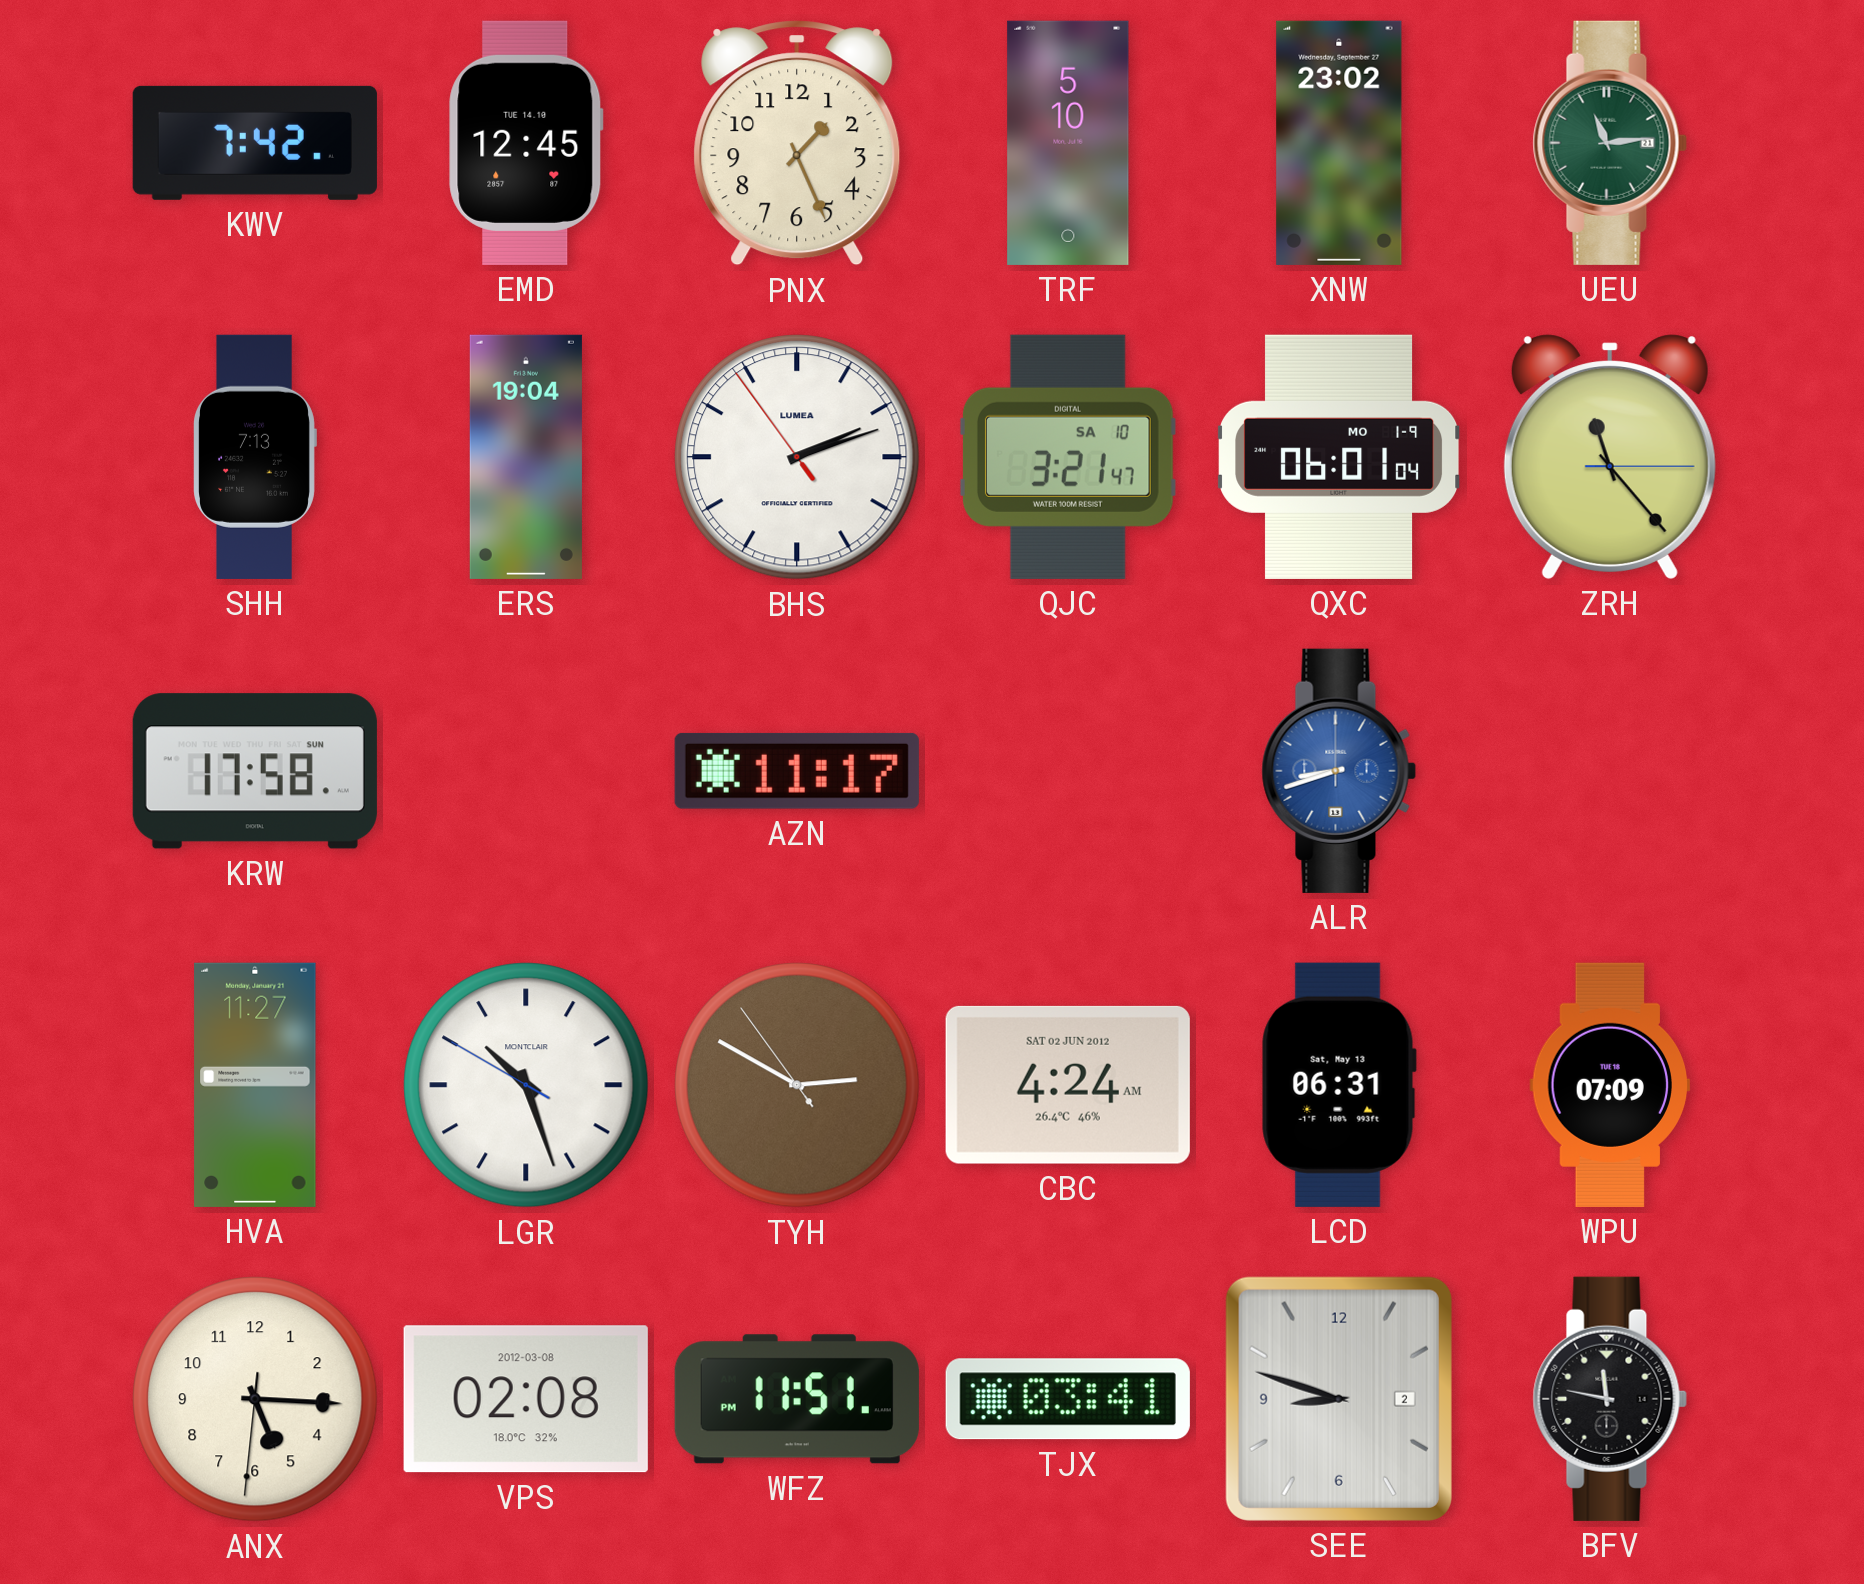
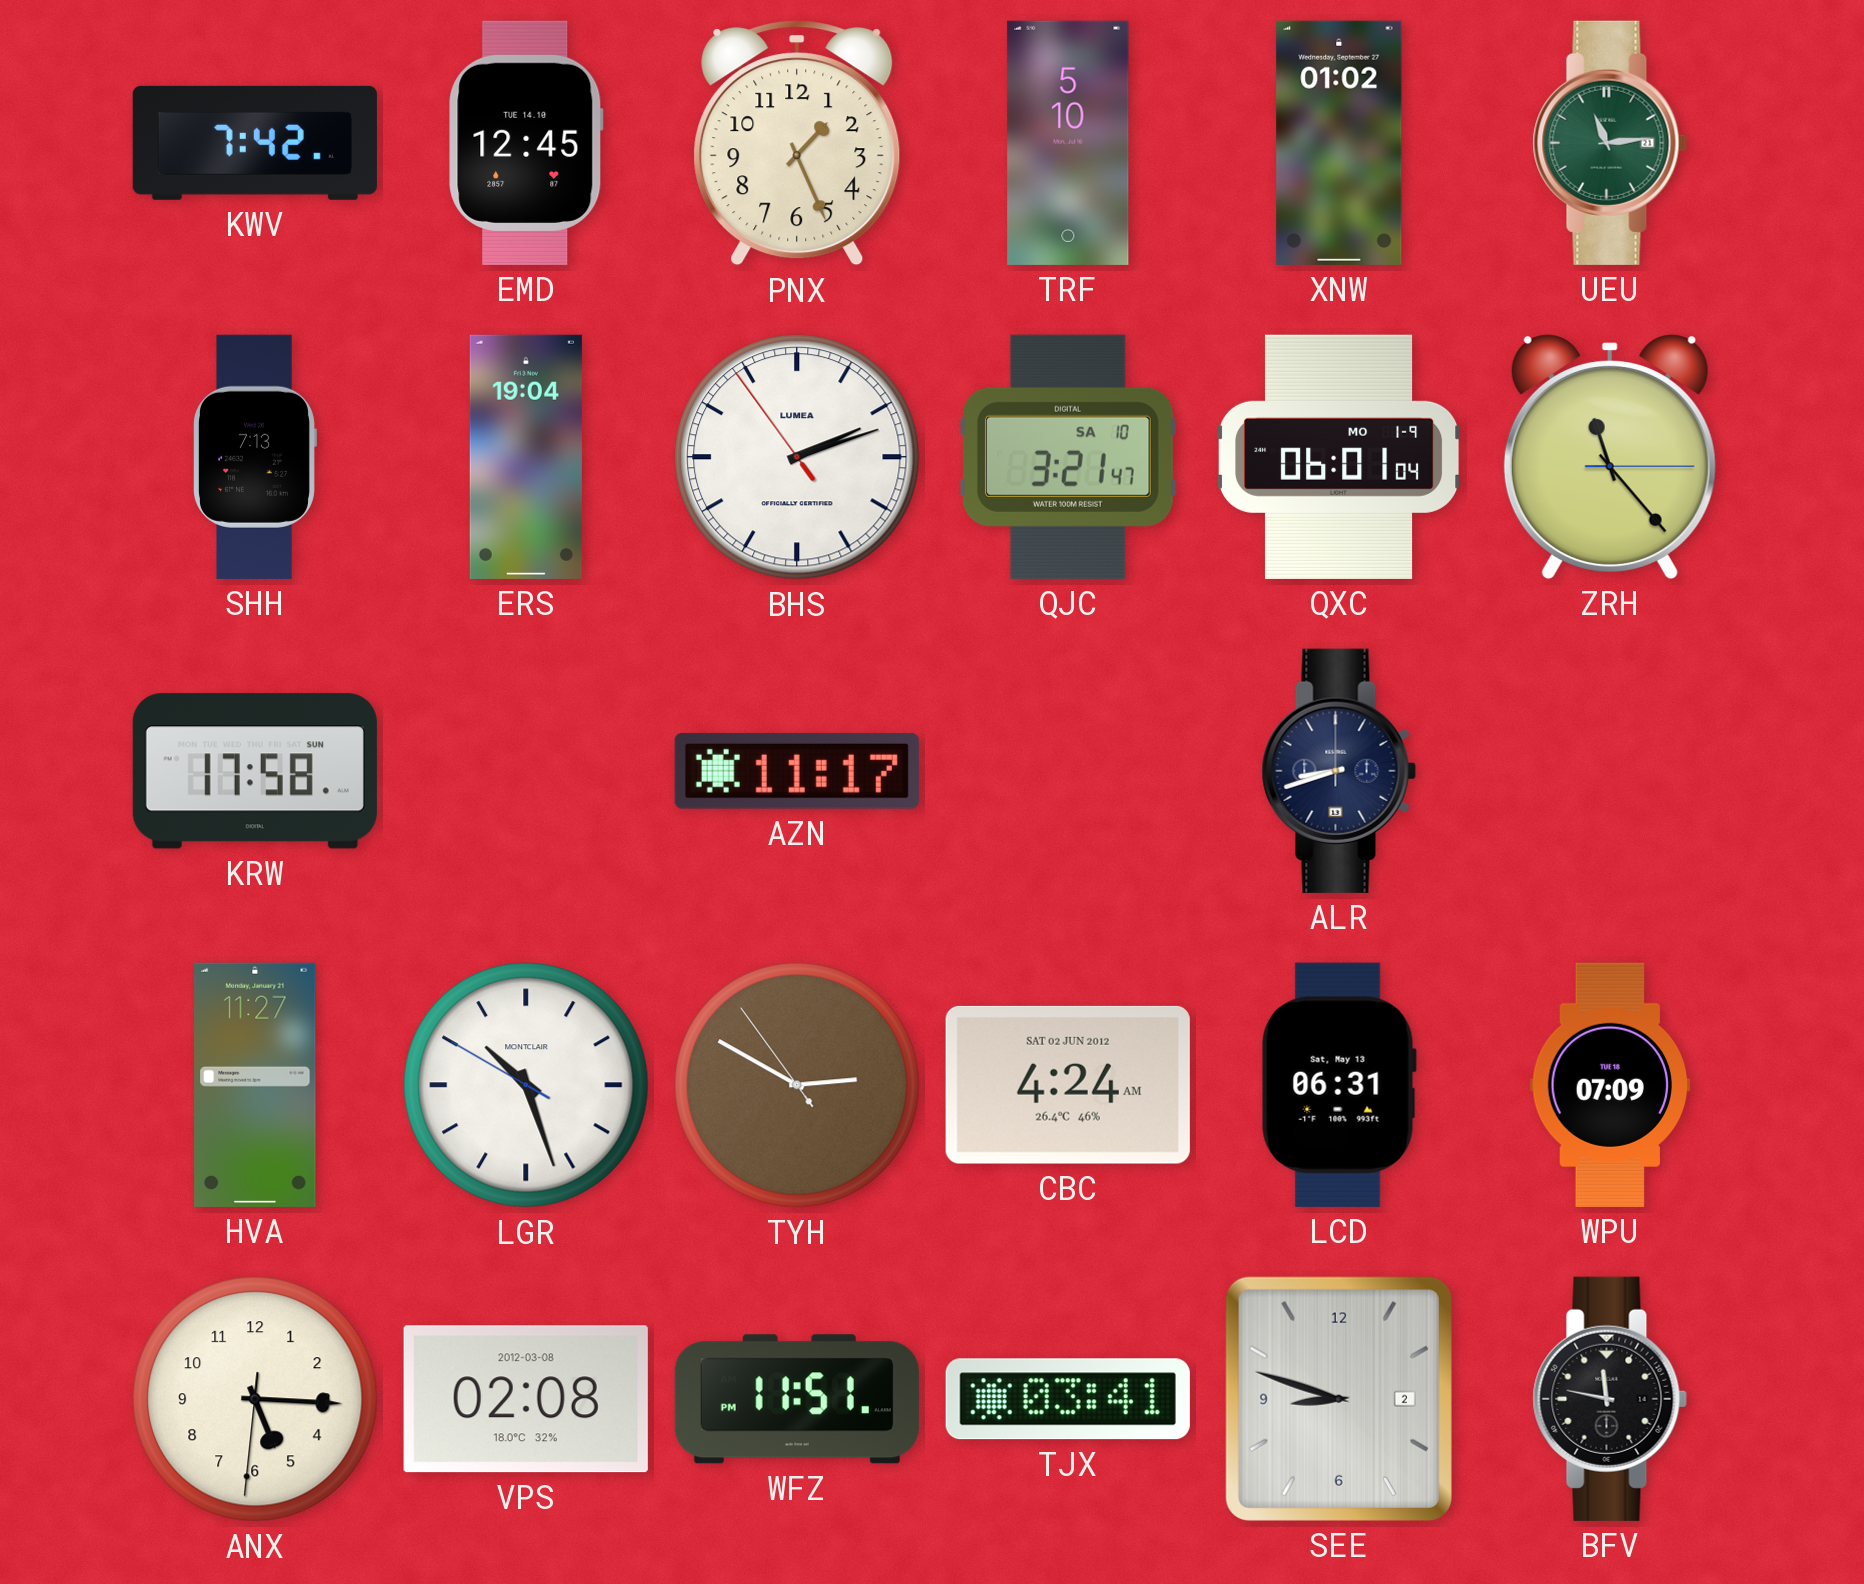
XNW: 23:02 -> 01:02
ALR dial: blue -> navy
